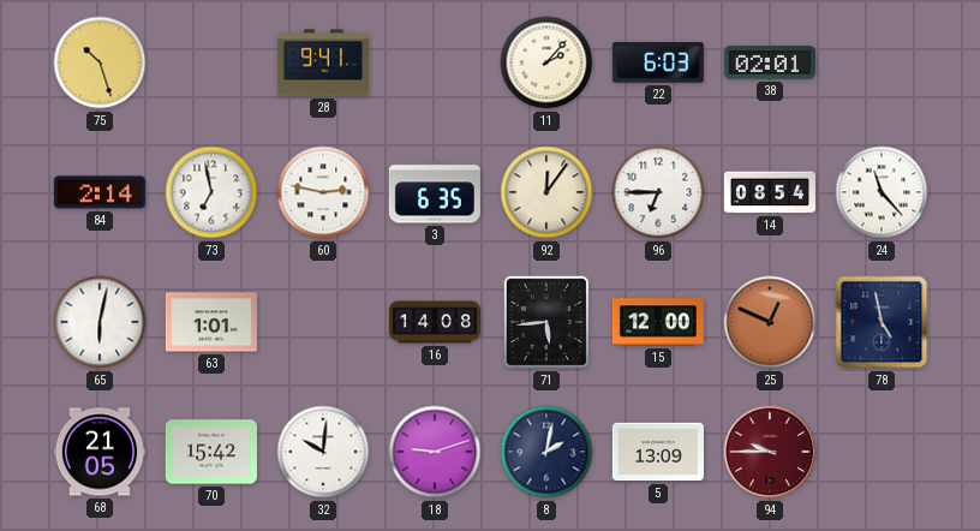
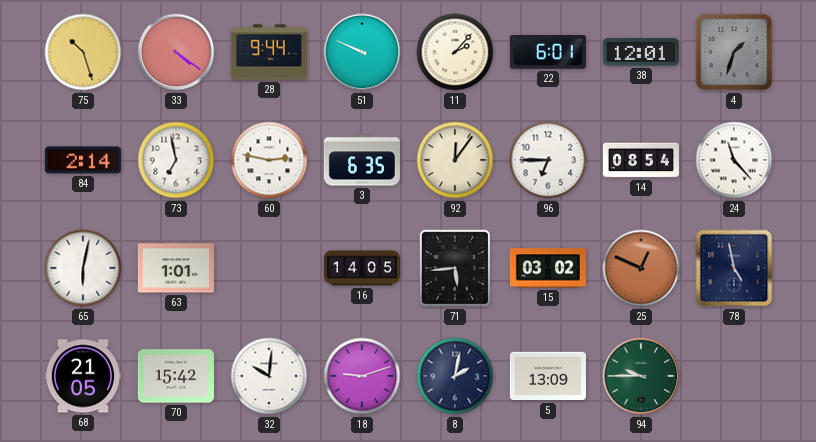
33: none -> 4:21
28: 9:41 -> 9:44
51: none -> 9:49
22: 6:03 -> 6:01
38: 02:01 -> 12:01
4: none -> 1:33
16: 14:08 -> 14:05
15: 12:00 -> 03:02
94 dial: burgundy -> green
